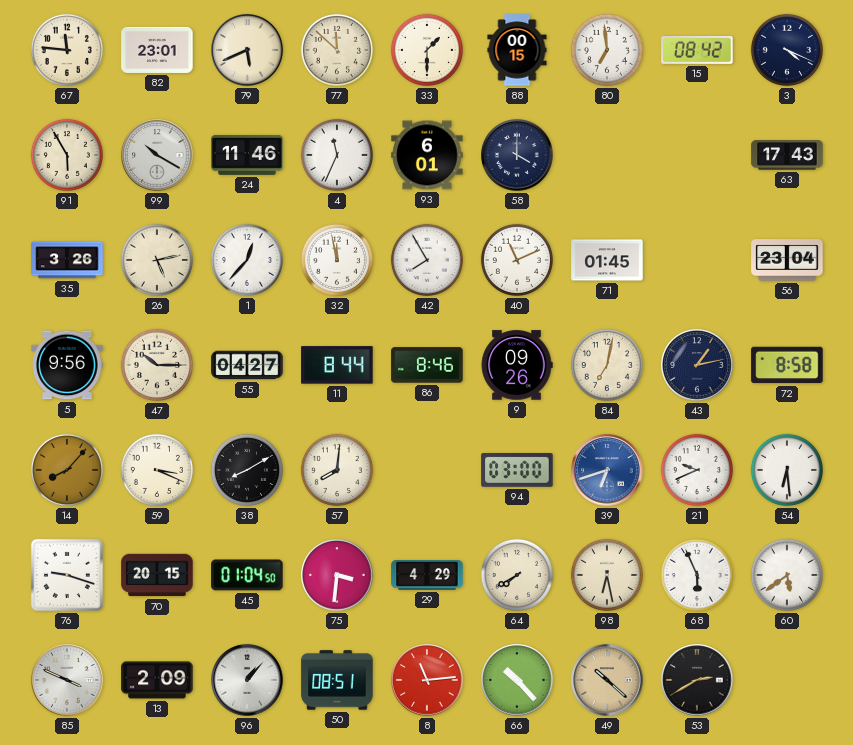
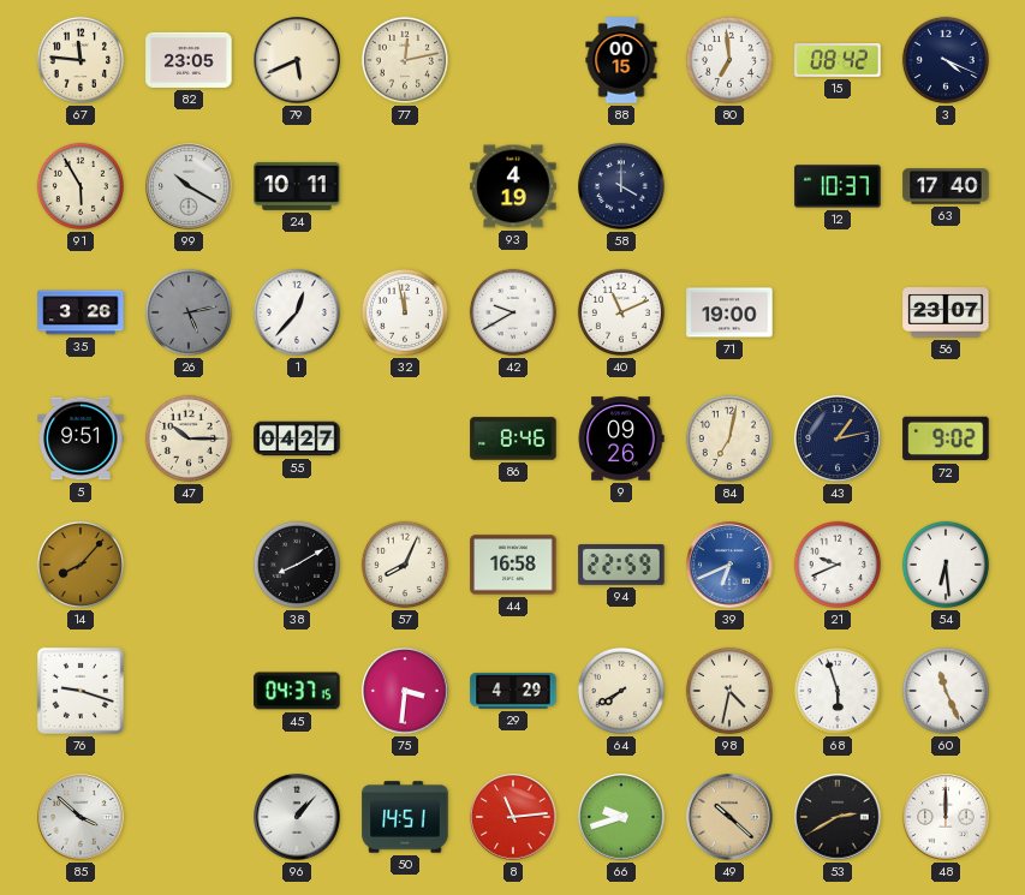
82: 23:01 -> 23:05
77: 11:52 -> 12:13
33: 1:30 -> none
24: 11:46 -> 10:11
4: 11:34 -> none
93: 6:01 -> 4:19
12: none -> 10:37
63: 17:43 -> 17:40
26 dial: cream -> grey
42: 7:55 -> 9:40
71: 01:45 -> 19:00
56: 23:04 -> 23:07
5: 9:56 -> 9:51
11: 8:44 -> none
72: 8:58 -> 9:02
59: 3:19 -> none
57: 8:01 -> 8:04
44: none -> 16:58
94: 03:00 -> 22:59
39: 6:42 -> 6:41
70: 20:15 -> none
45: 01:04 -> 04:37
98: 6:28 -> 4:32
68: 5:56 -> 5:57
60: 5:39 -> 11:26
85: 3:49 -> 3:52
13: 2:09 -> none
50: 08:51 -> 14:51
66: 10:23 -> 9:42
48: none -> 12:00
